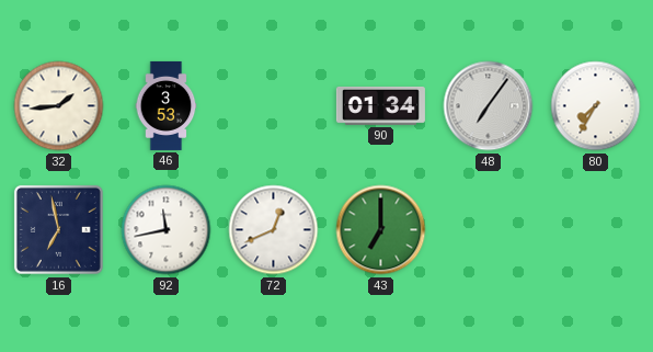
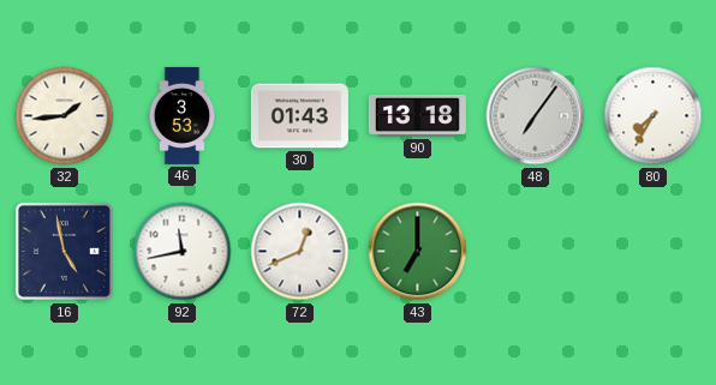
30: none -> 01:43
90: 01:34 -> 13:18
16: 6:58 -> 4:58
